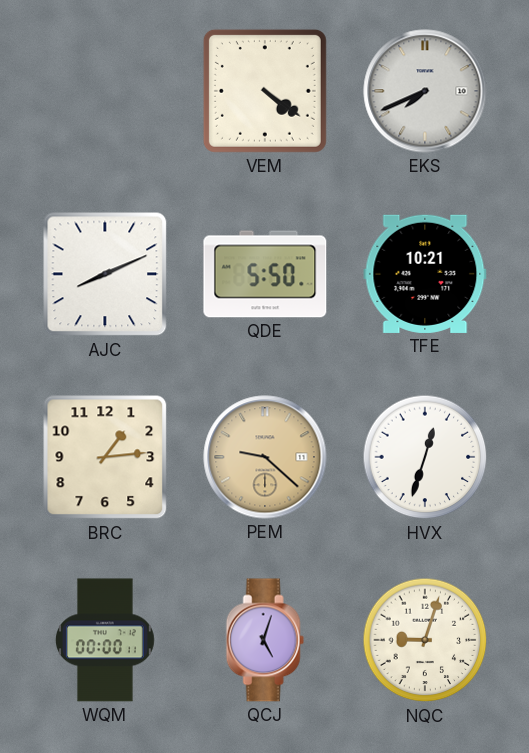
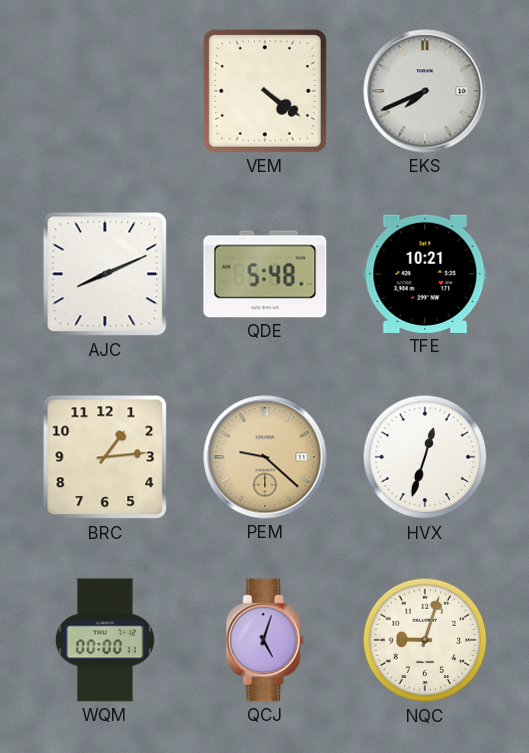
QDE: 5:50 -> 5:48
